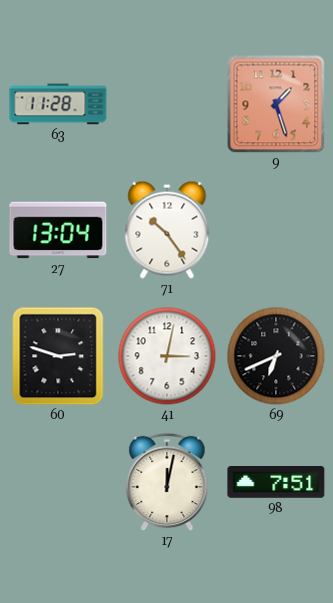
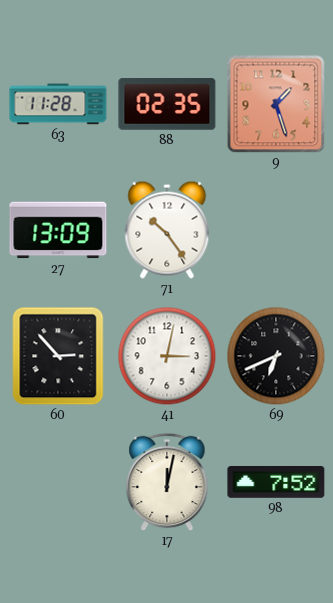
88: none -> 02:35
27: 13:04 -> 13:09
60: 2:48 -> 2:53
98: 7:51 -> 7:52
